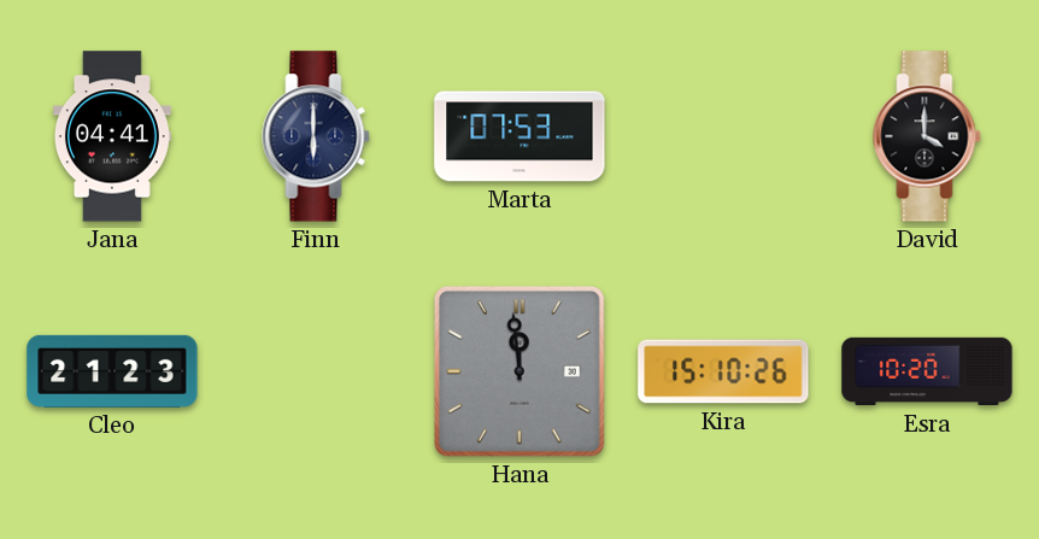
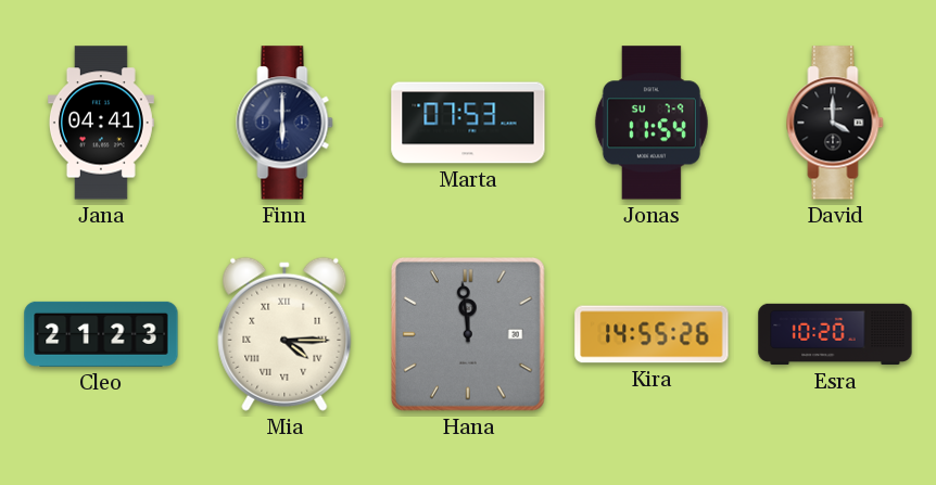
Jonas: none -> 11:54
Mia: none -> 4:15
Kira: 15:10 -> 14:55
